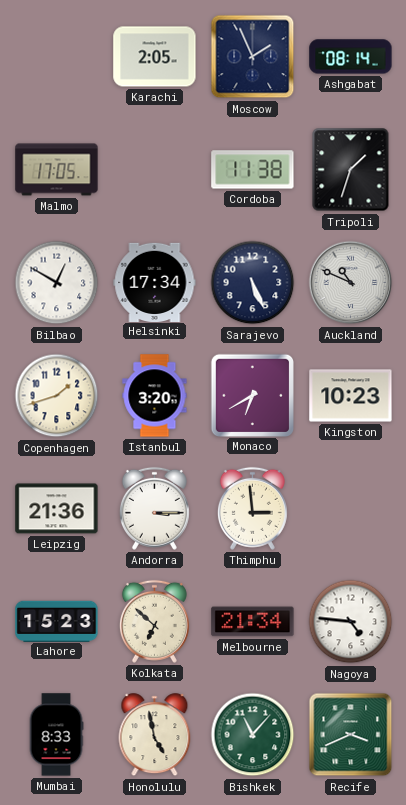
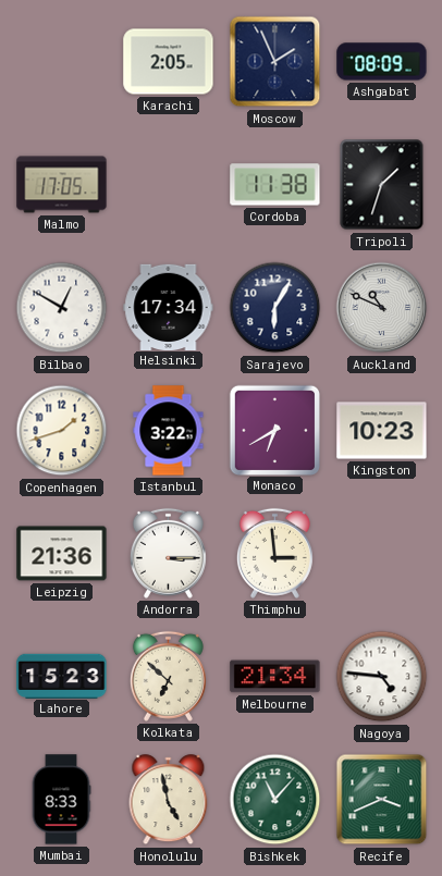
Ashgabat: 08:14 -> 08:09
Sarajevo: 5:26 -> 6:05
Istanbul: 3:20 -> 3:22
